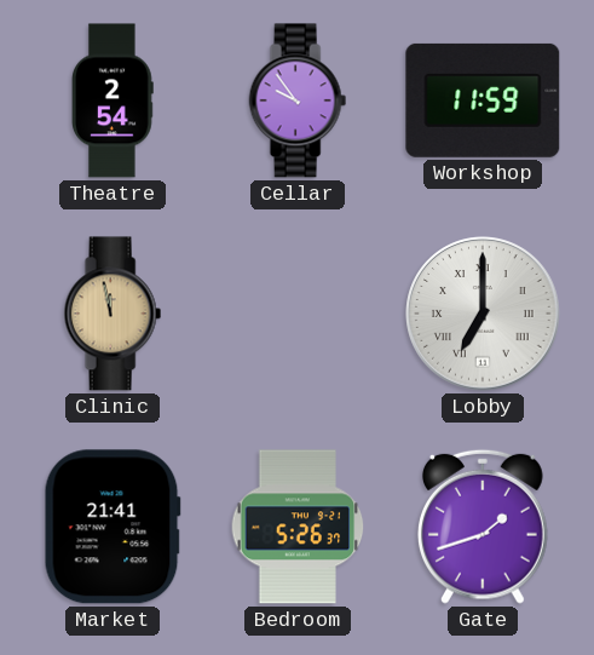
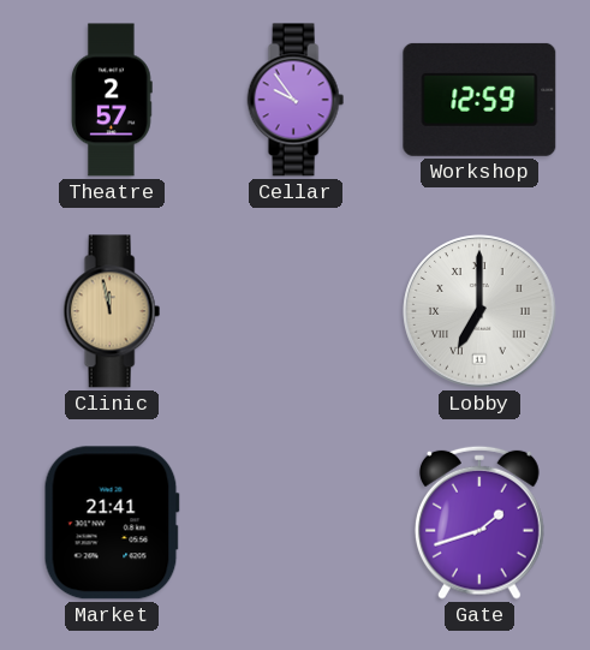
Theatre: 2:54 -> 2:57
Workshop: 11:59 -> 12:59
Bedroom: 5:26 -> none
